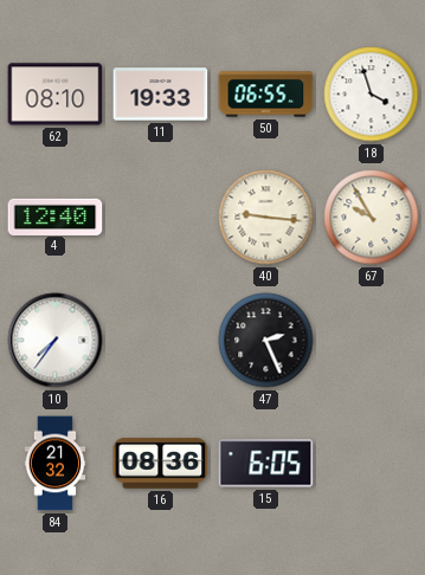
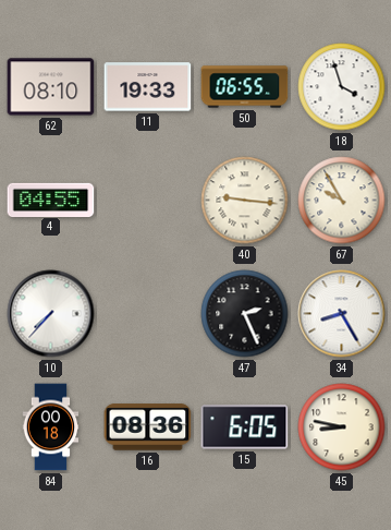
4: 12:40 -> 04:55
10: 7:36 -> 7:37
34: none -> 8:25
84: 21:32 -> 00:18
45: none -> 8:47
